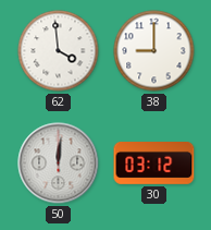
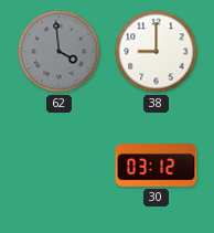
62 dial: white -> grey
50: 12:01 -> none
